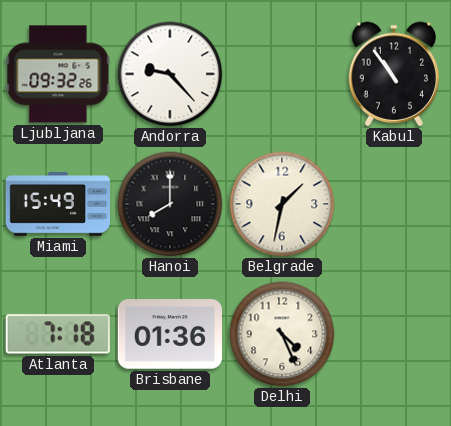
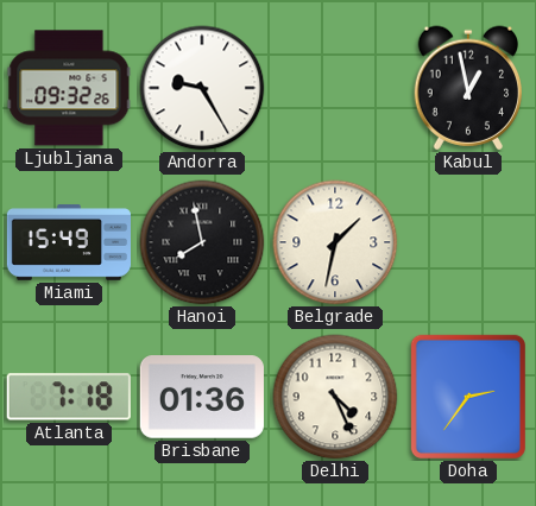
Andorra: 9:23 -> 9:25
Kabul: 10:54 -> 12:58
Hanoi: 8:00 -> 7:58
Doha: none -> 2:36
